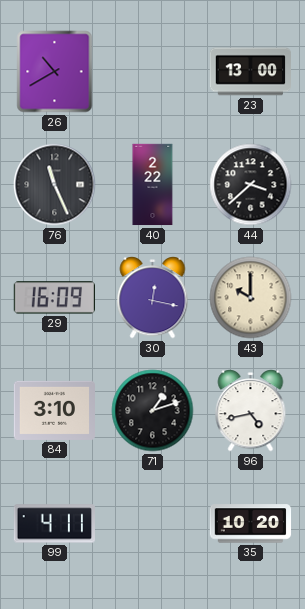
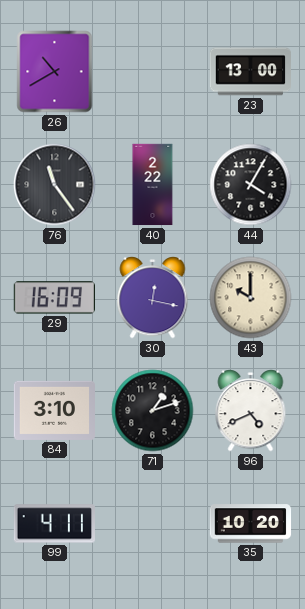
76: 11:26 -> 11:24
44: 3:38 -> 4:05
96: 4:43 -> 4:41
